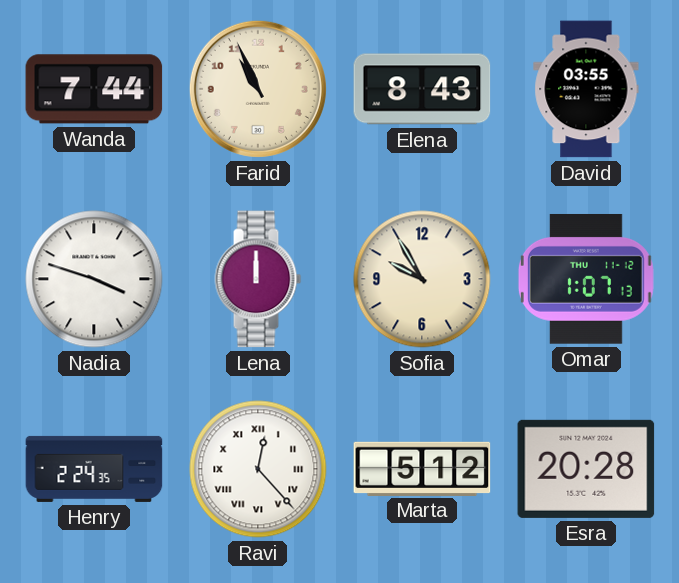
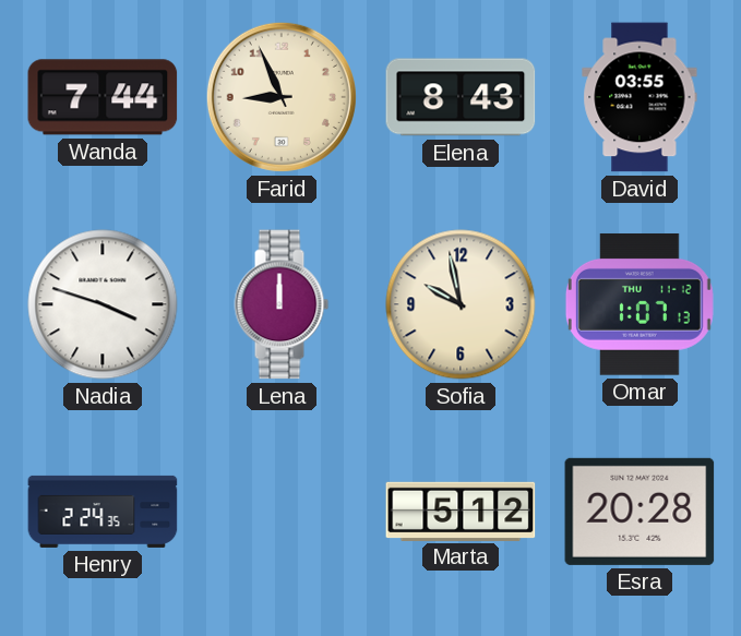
Farid: 10:56 -> 8:56
Sofia: 9:55 -> 9:58
Ravi: 12:23 -> none
